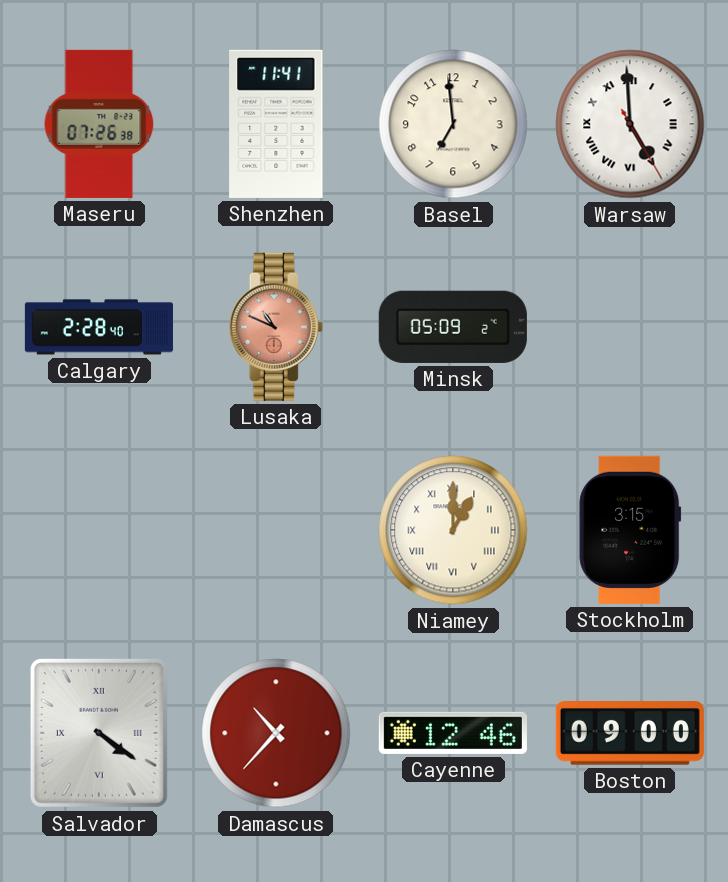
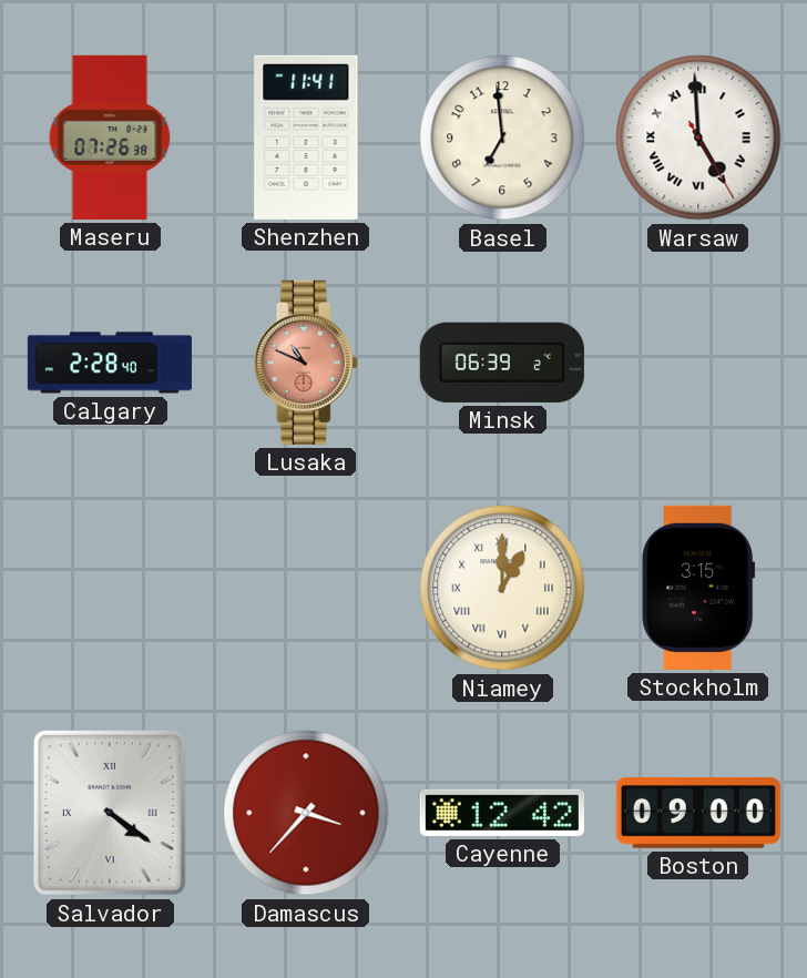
Minsk: 05:09 -> 06:39
Damascus: 10:37 -> 3:37
Cayenne: 12:46 -> 12:42
